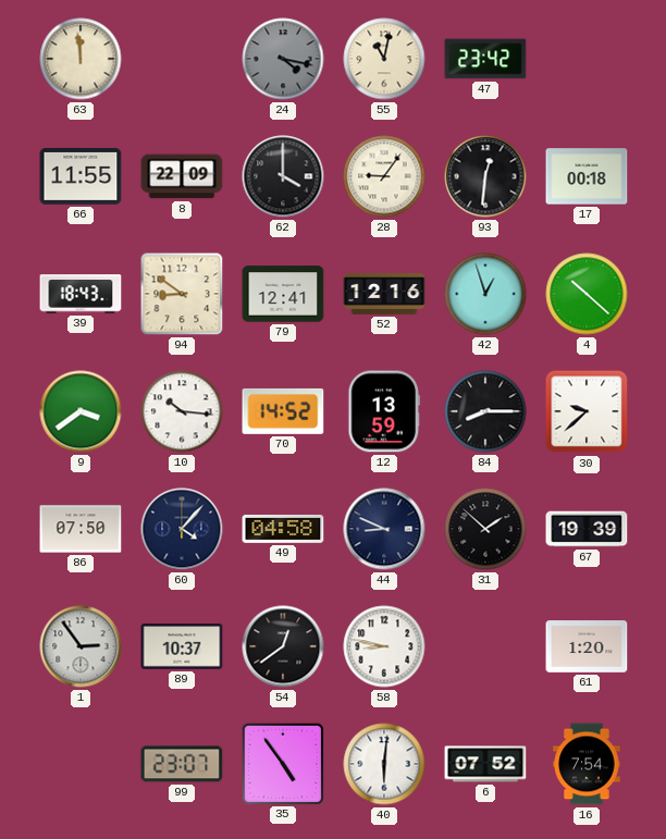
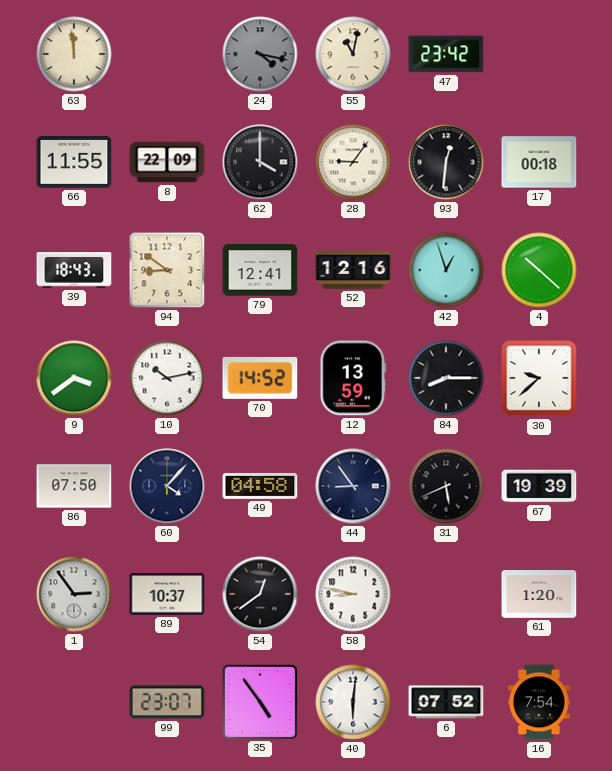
10: 10:16 -> 10:13
44: 8:49 -> 8:54
31: 1:52 -> 5:41
